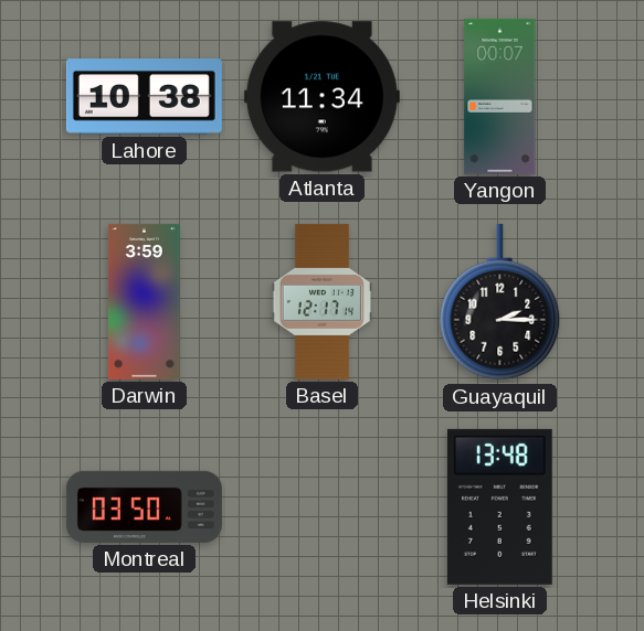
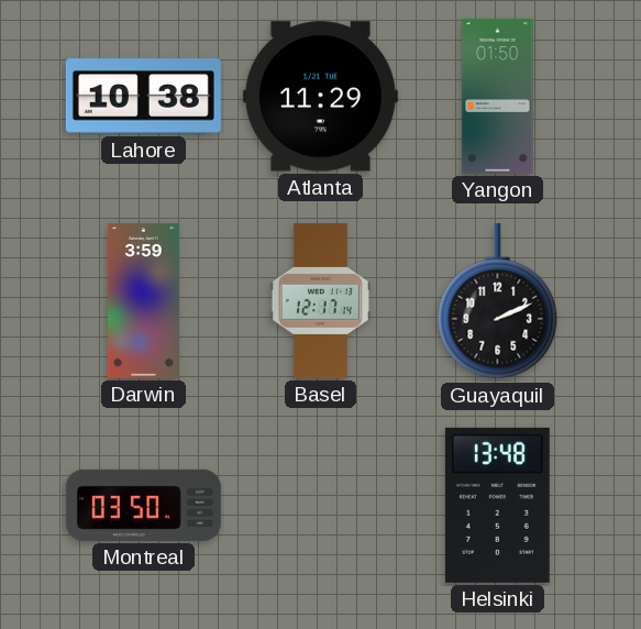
Atlanta: 11:34 -> 11:29
Yangon: 00:07 -> 01:50
Guayaquil: 2:15 -> 2:11
